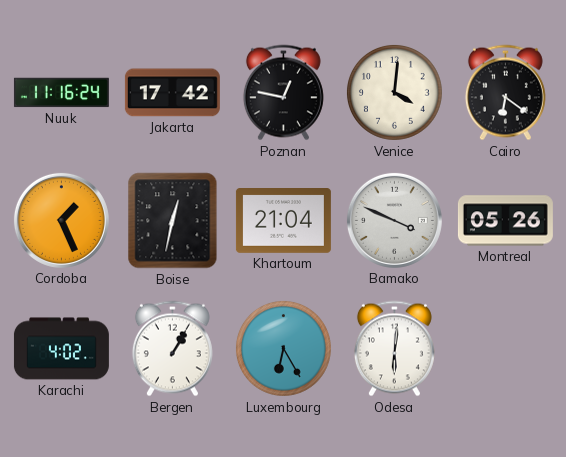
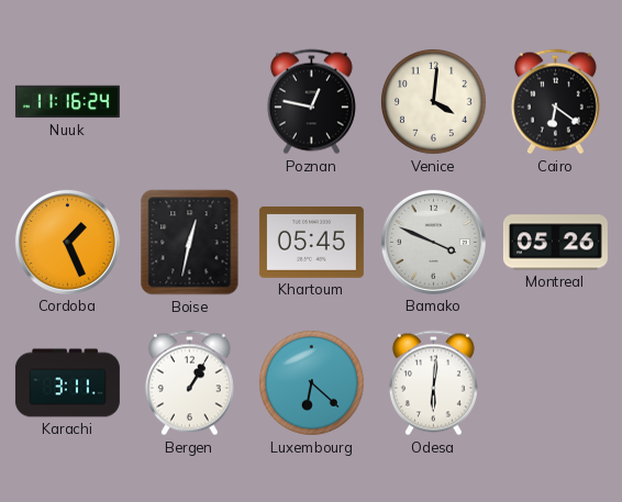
Jakarta: 17:42 -> none
Khartoum: 21:04 -> 05:45
Karachi: 4:02 -> 3:11
Luxembourg: 6:25 -> 6:22
